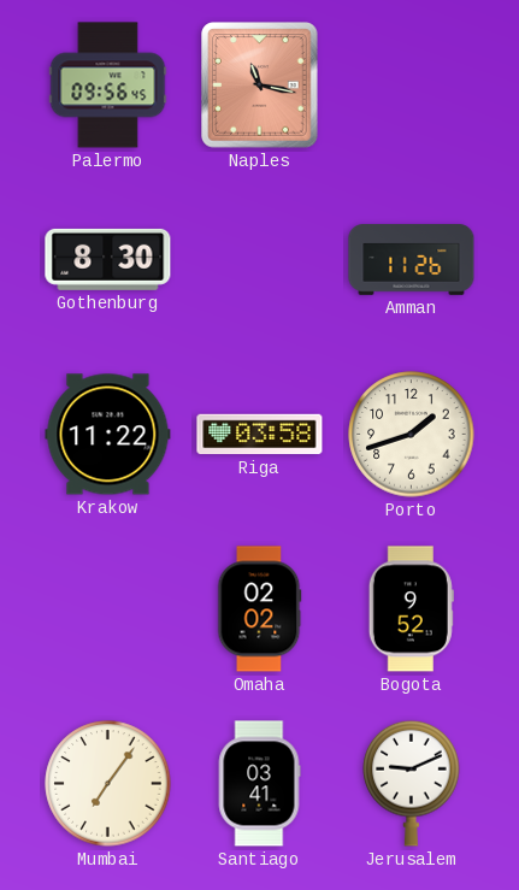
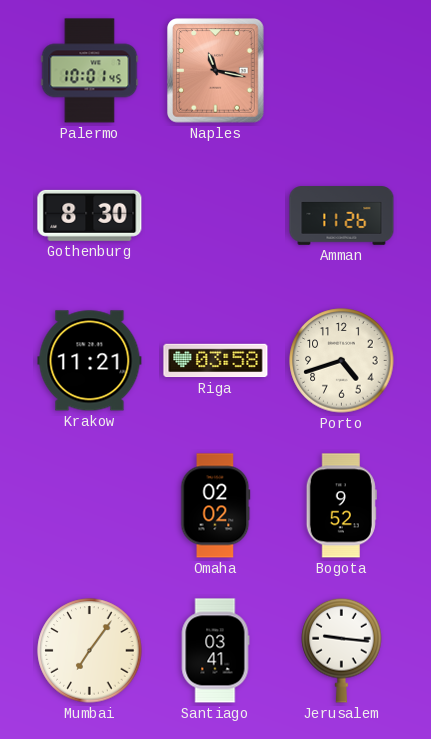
Palermo: 09:56 -> 10:01
Krakow: 11:22 -> 11:21
Porto: 1:42 -> 4:42
Jerusalem: 9:11 -> 9:16
